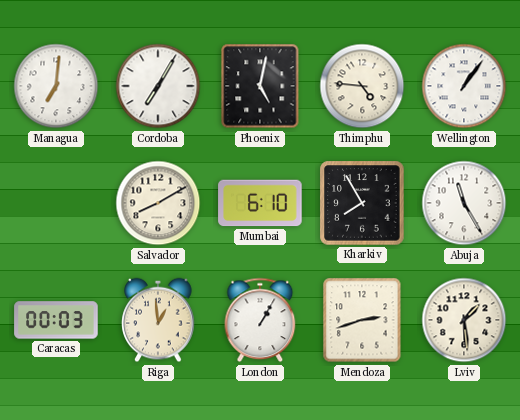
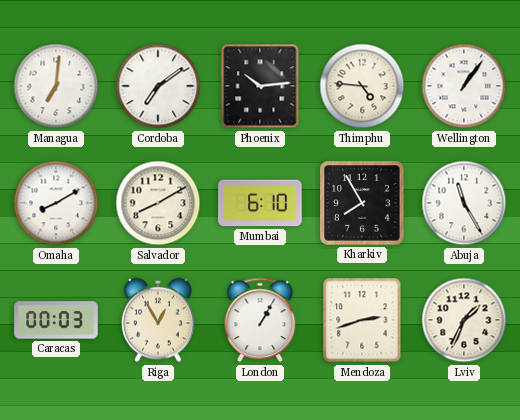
Cordoba: 7:05 -> 7:09
Phoenix: 5:02 -> 10:14
Omaha: none -> 8:10
Riga: 12:59 -> 12:55
Lviv: 1:29 -> 1:34
